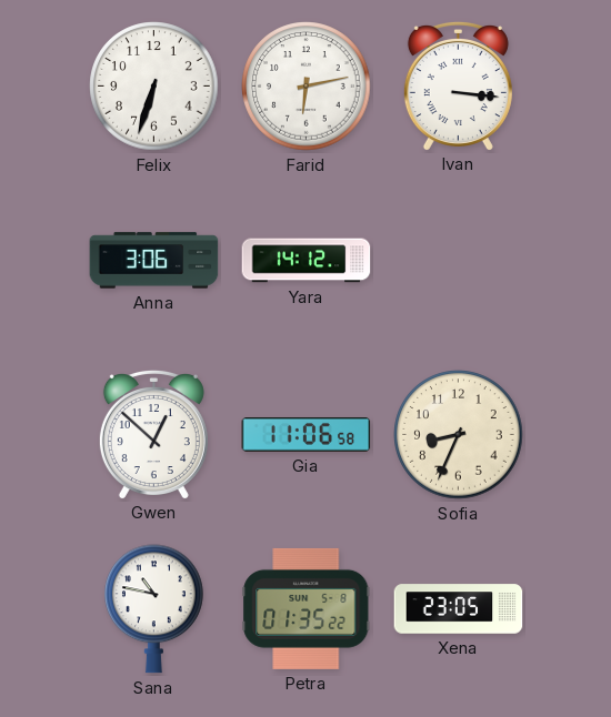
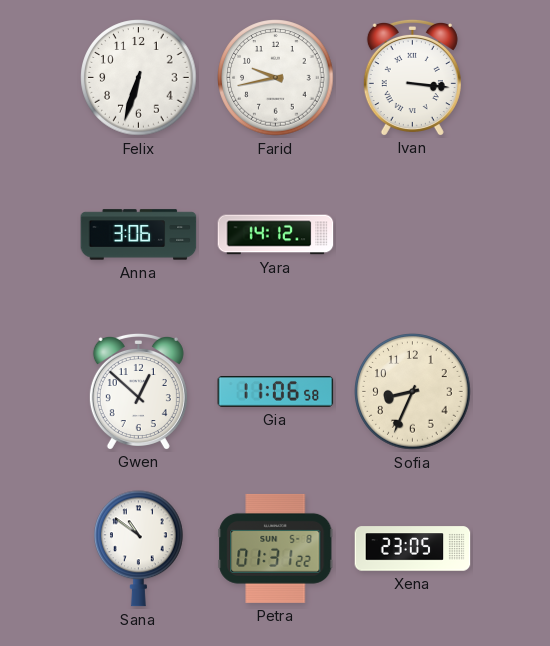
Farid: 6:13 -> 9:43
Sana: 10:47 -> 10:51
Petra: 01:35 -> 01:31
